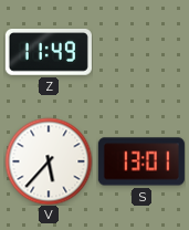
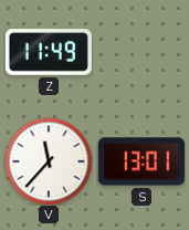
V: 5:37 -> 11:37
